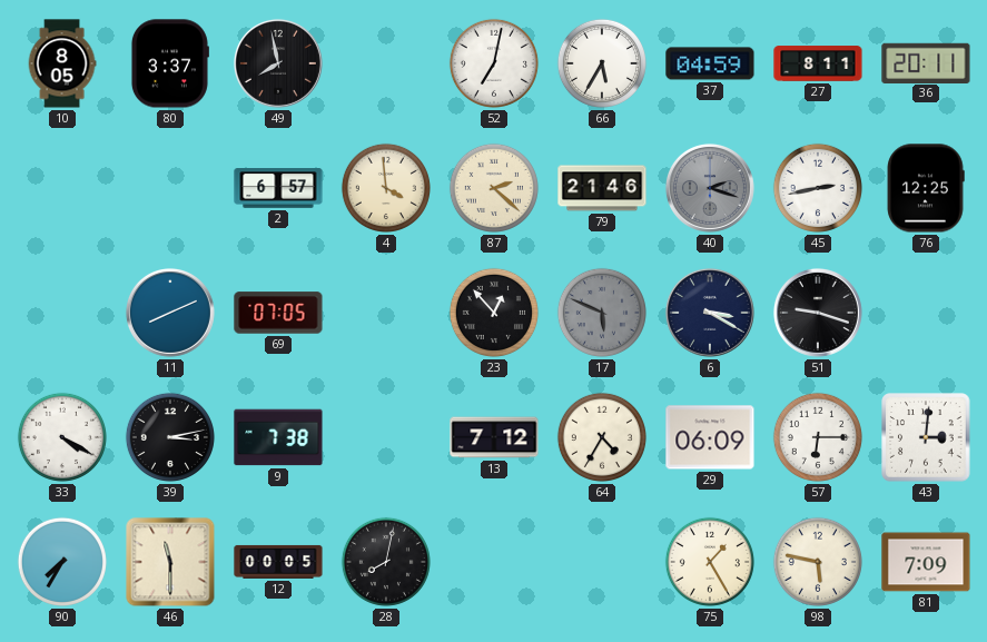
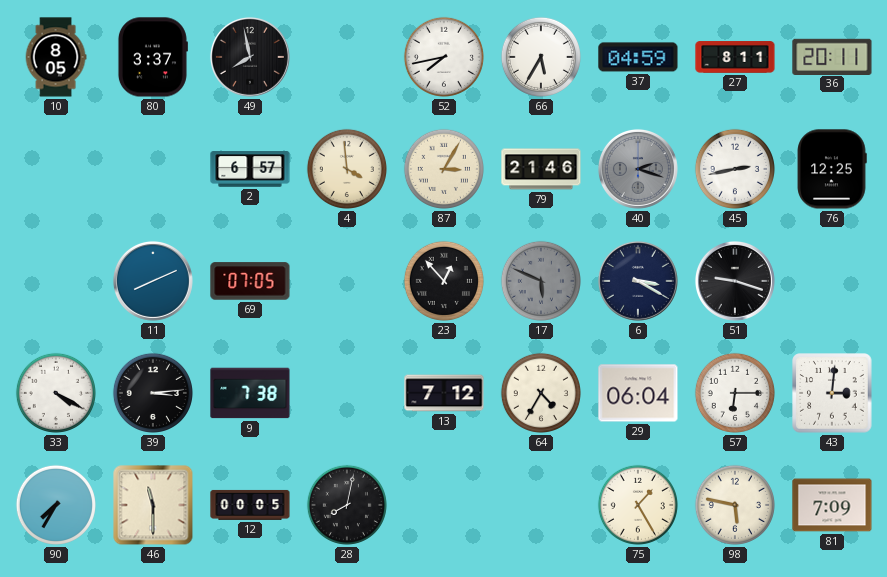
52: 7:02 -> 7:43
87: 2:22 -> 3:05
39: 3:13 -> 3:14
29: 06:09 -> 06:04
